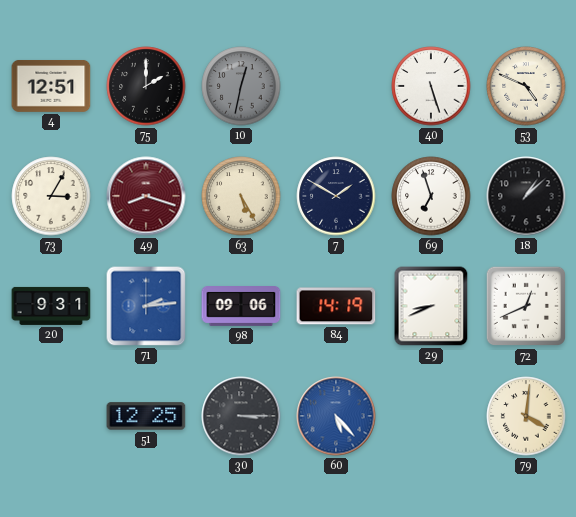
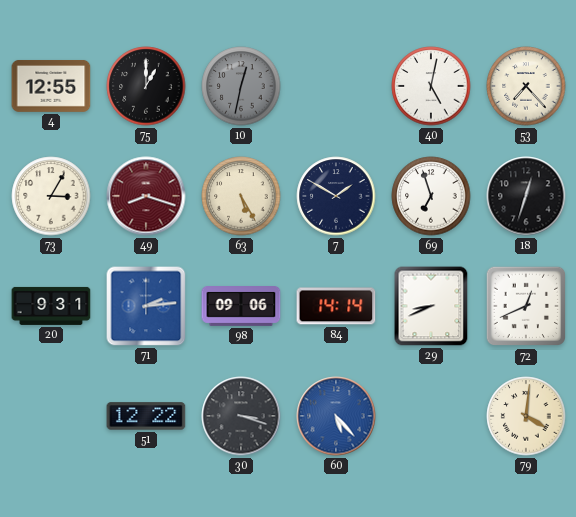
4: 12:51 -> 12:55
75: 2:00 -> 1:00
40: 5:27 -> 5:02
53: 4:49 -> 7:23
18: 1:08 -> 12:33
84: 14:19 -> 14:14
51: 12:25 -> 12:22
30: 3:15 -> 3:18
